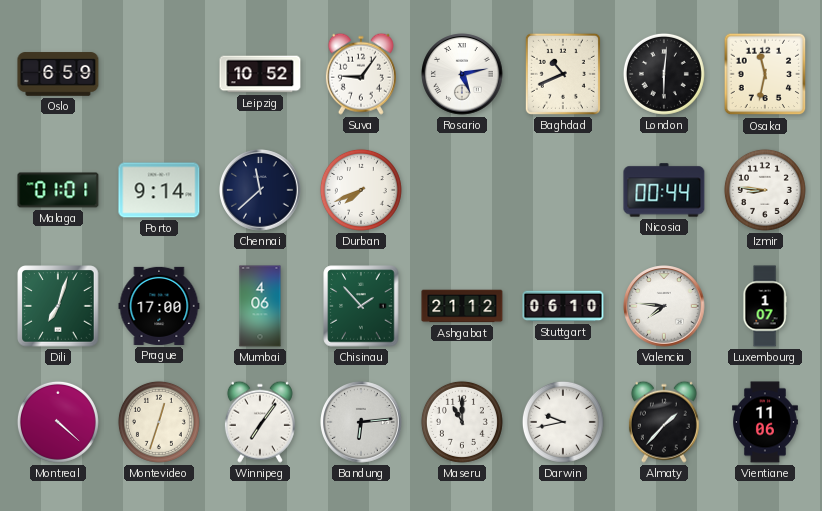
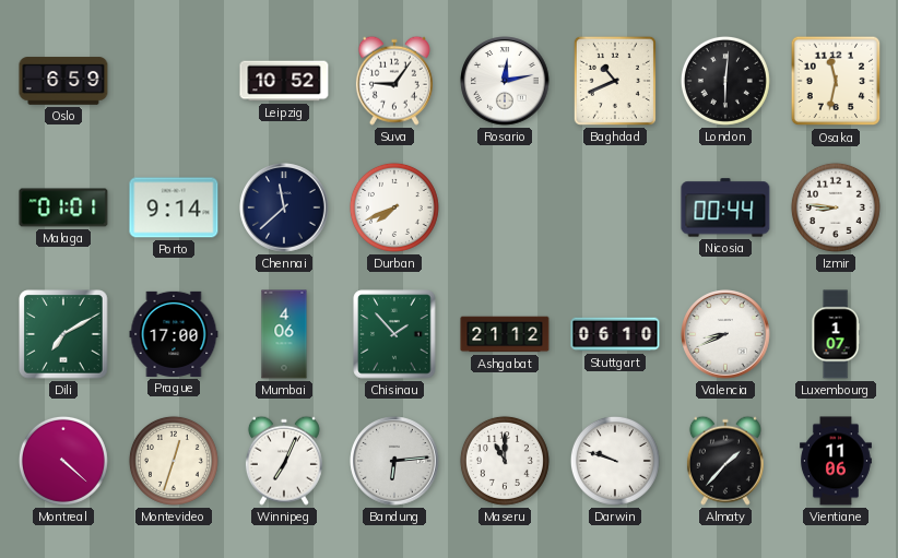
Rosario: 5:13 -> 12:13
Dili: 7:03 -> 7:10
Valencia: 7:46 -> 8:41
Winnipeg: 7:06 -> 7:04
Darwin: 9:43 -> 9:48
